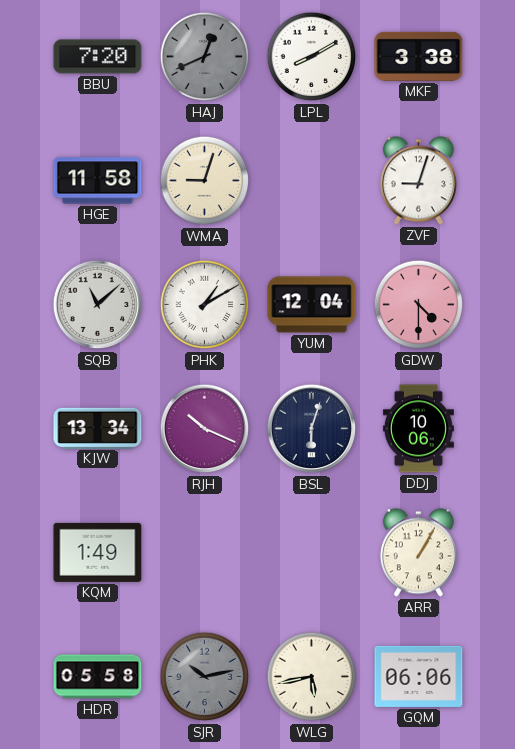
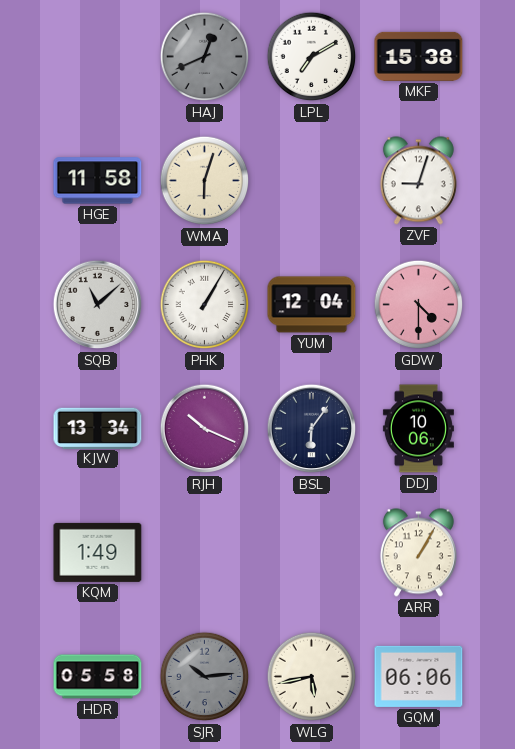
BBU: 7:20 -> none
LPL: 8:10 -> 7:10
MKF: 3:38 -> 15:38
WMA: 9:03 -> 6:03
PHK: 1:10 -> 1:05
BSL: 6:03 -> 6:06
SJR: 10:13 -> 10:14
